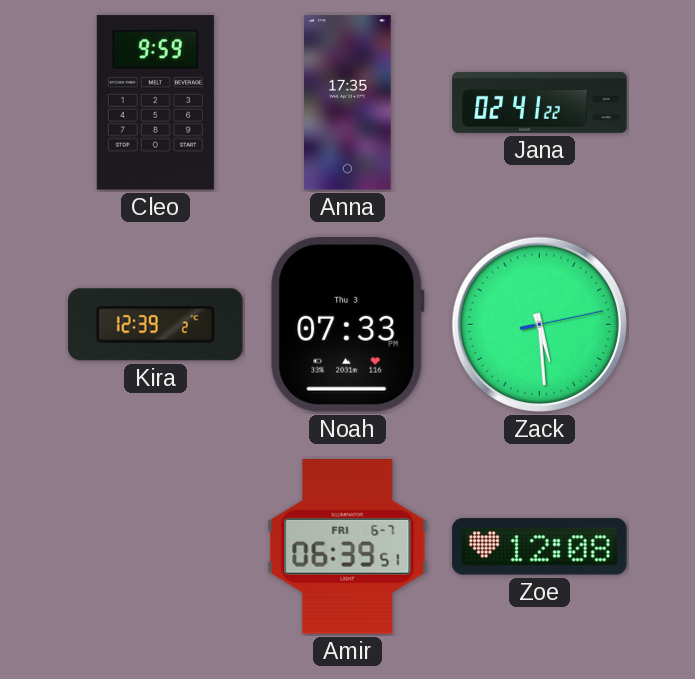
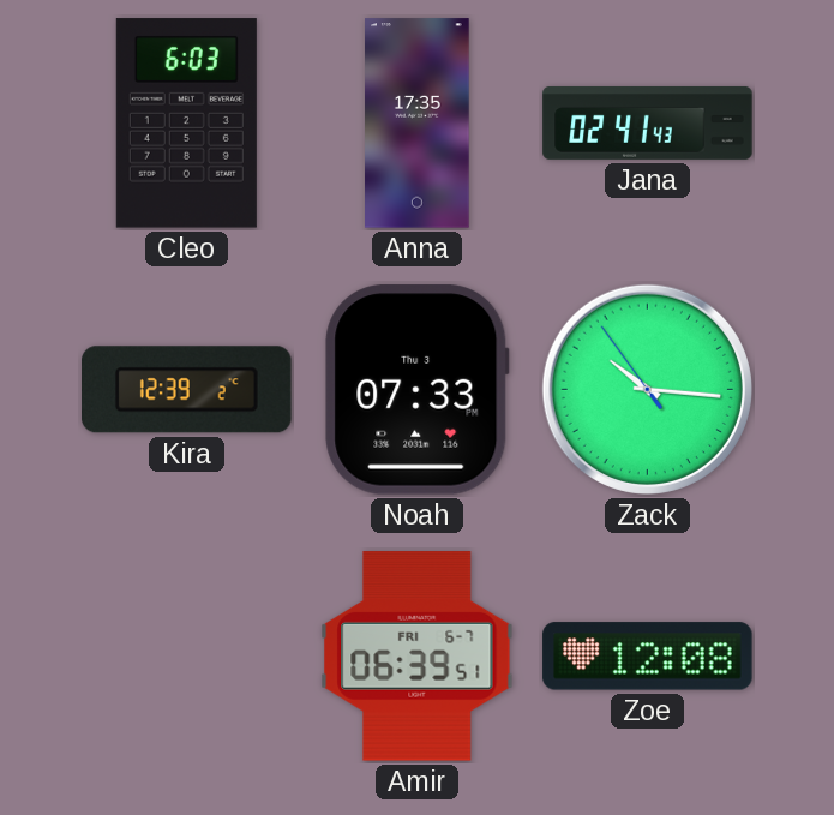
Cleo: 9:59 -> 6:03
Jana: 02:41:22 -> 02:41:43
Zack: 5:29 -> 10:15
